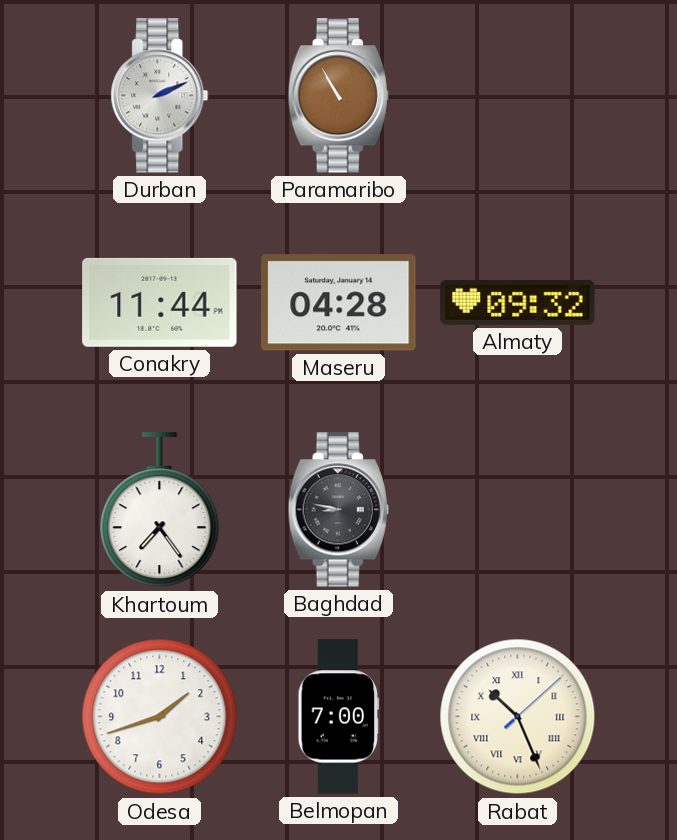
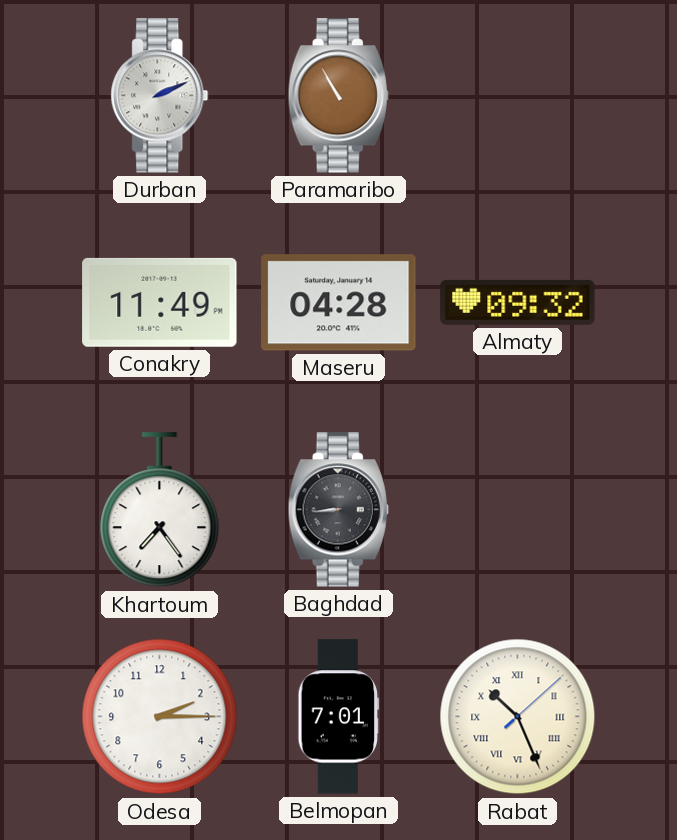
Conakry: 11:44 -> 11:49
Baghdad: 8:47 -> 8:44
Odesa: 1:42 -> 2:15
Belmopan: 7:00 -> 7:01
